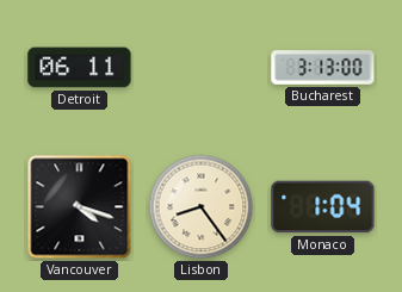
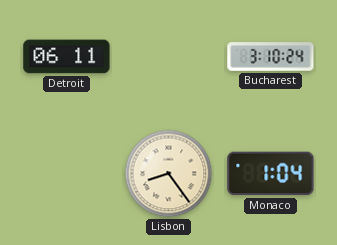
Bucharest: 3:13 -> 3:10
Vancouver: 4:18 -> none
